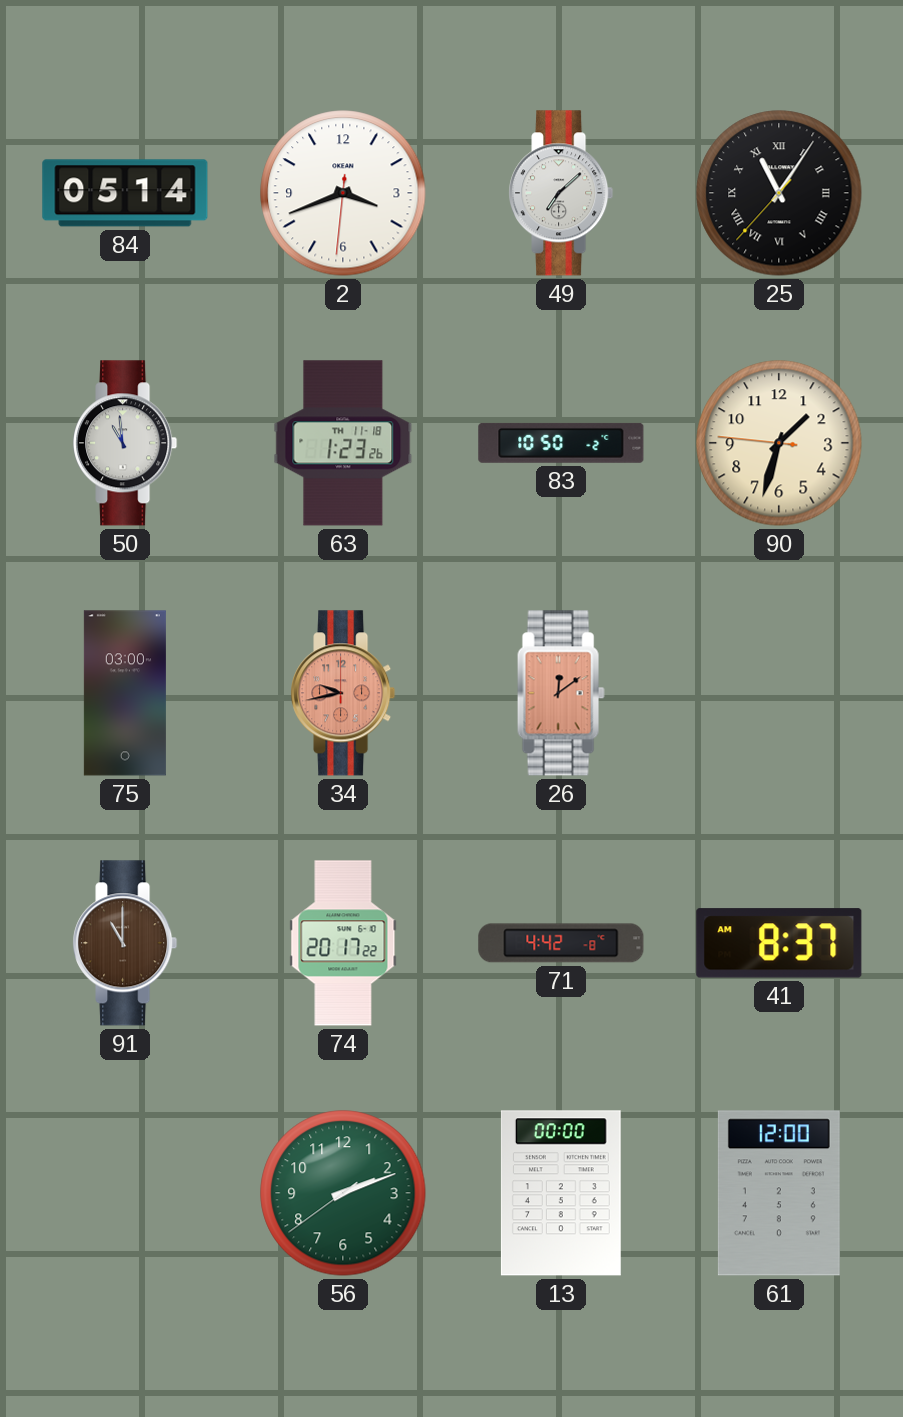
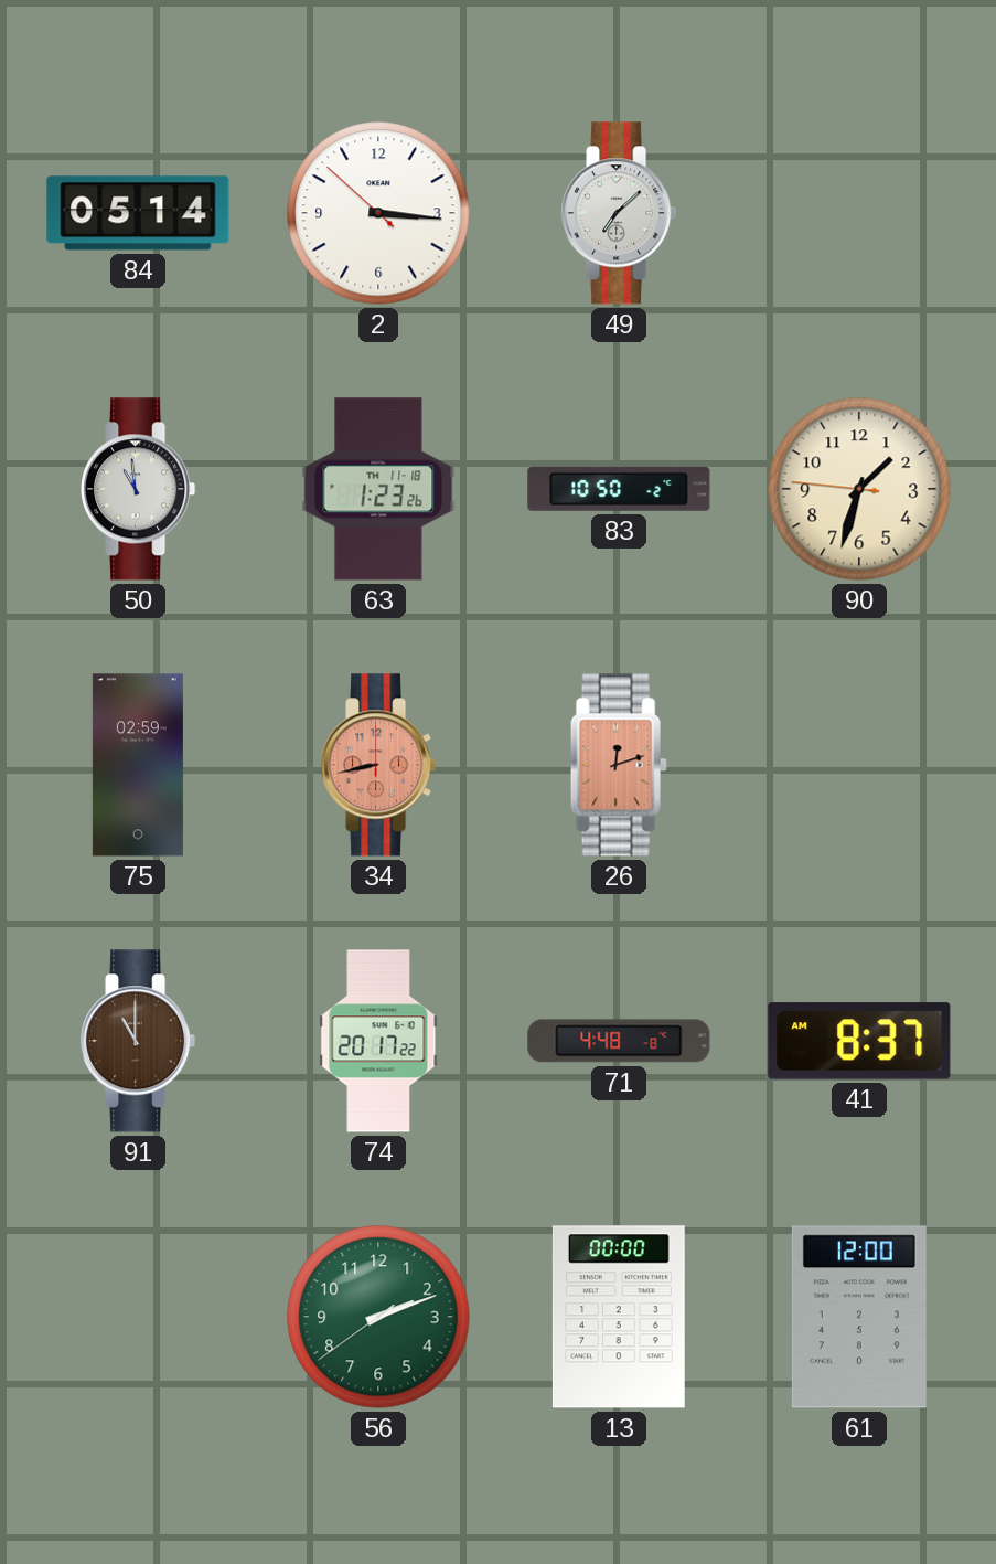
2: 3:41 -> 3:15
25: 11:05 -> none
75: 03:00 -> 02:59
34: 9:43 -> 8:43
26: 12:09 -> 12:12
71: 4:42 -> 4:48
